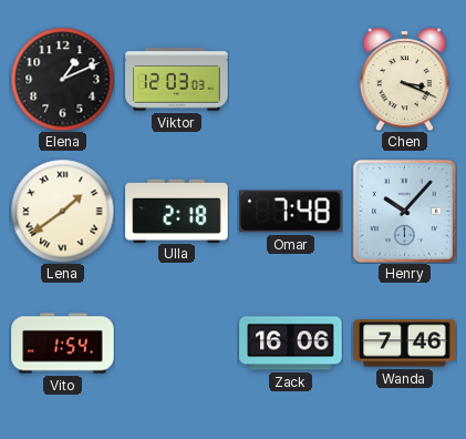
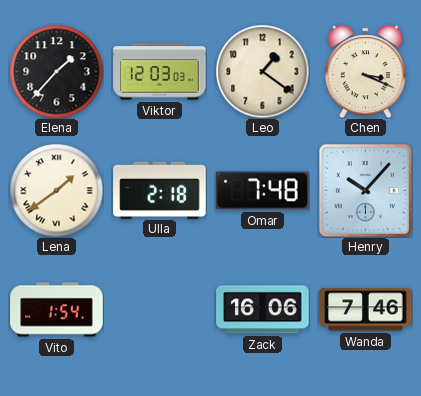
Elena: 1:11 -> 1:37
Leo: none -> 1:21
